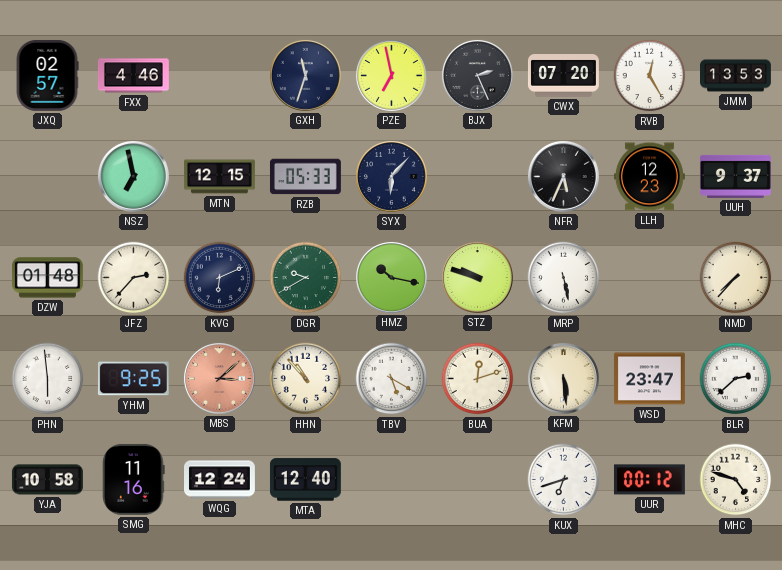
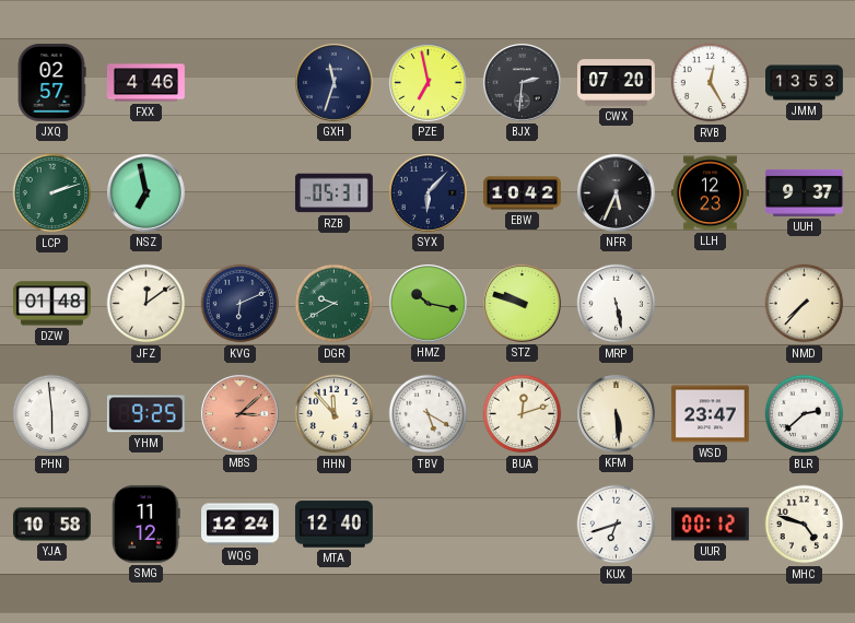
BJX: 2:26 -> 2:31
LCP: none -> 2:12
MTN: 12:15 -> none
RZB: 05:33 -> 05:31
EBW: none -> 10:42
JFZ: 2:37 -> 12:09
HHN: 10:53 -> 11:53
SMG: 11:16 -> 11:12
